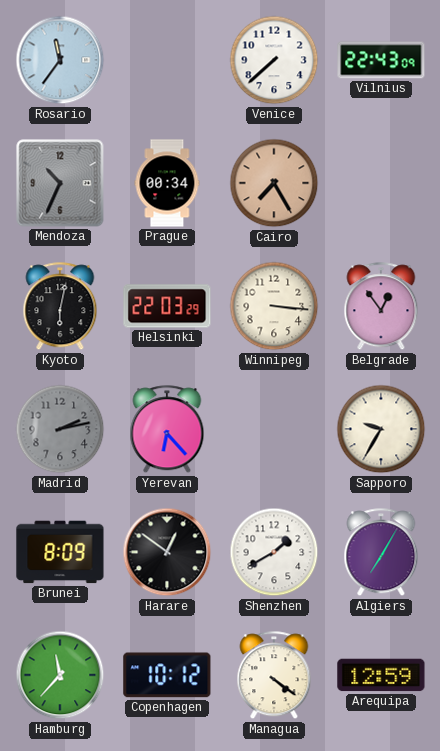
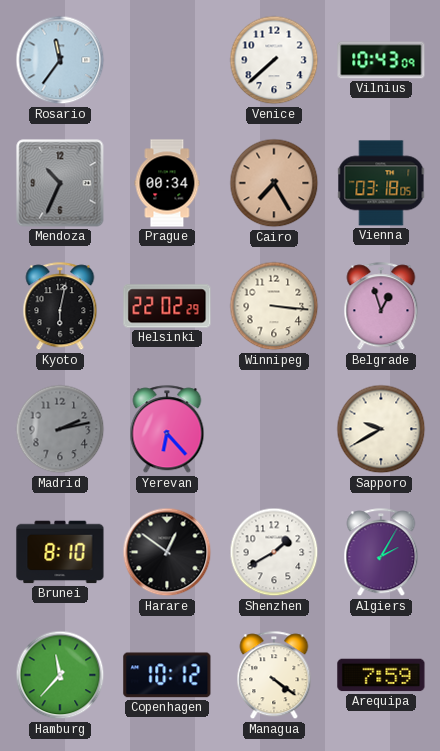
Vilnius: 22:43 -> 10:43
Vienna: none -> 03:18
Helsinki: 22:03 -> 22:02
Belgrade: 12:54 -> 12:57
Sapporo: 9:35 -> 9:40
Brunei: 8:09 -> 8:10
Algiers: 7:05 -> 2:05
Arequipa: 12:59 -> 7:59
